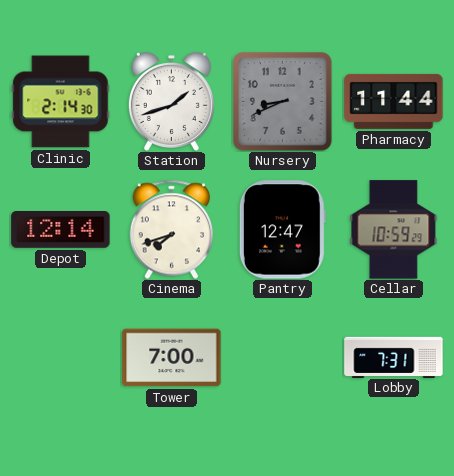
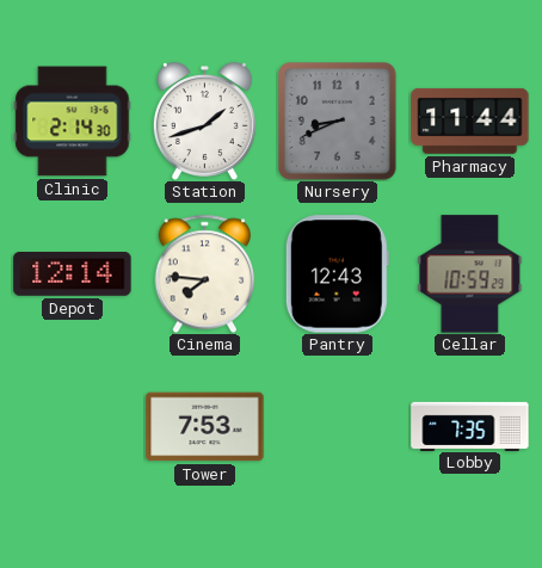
Cinema: 7:42 -> 7:46
Pantry: 12:47 -> 12:43
Tower: 7:00 -> 7:53
Lobby: 7:31 -> 7:35
